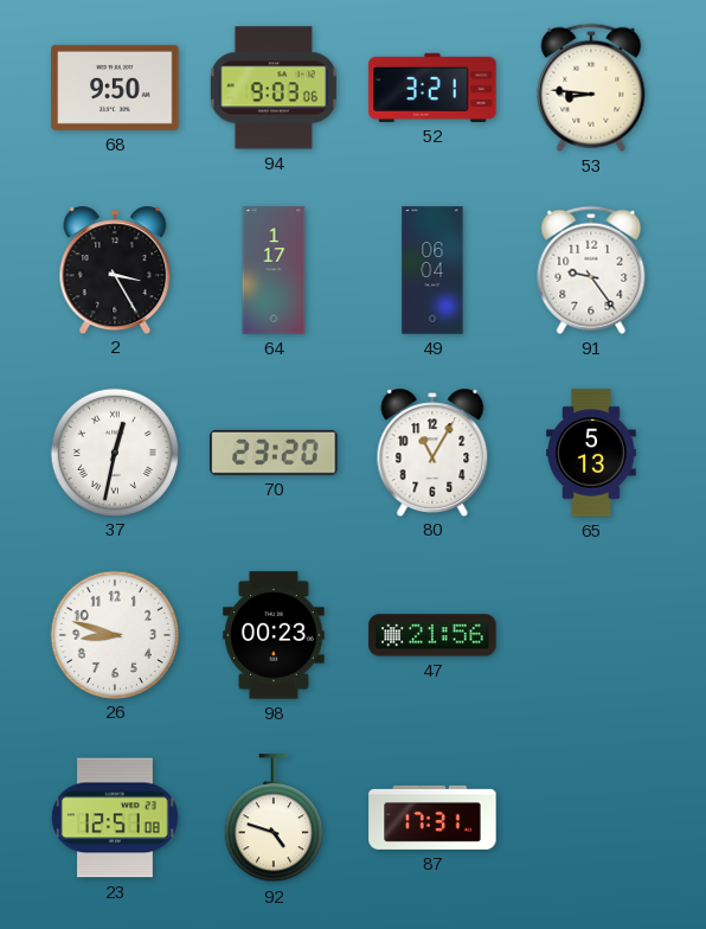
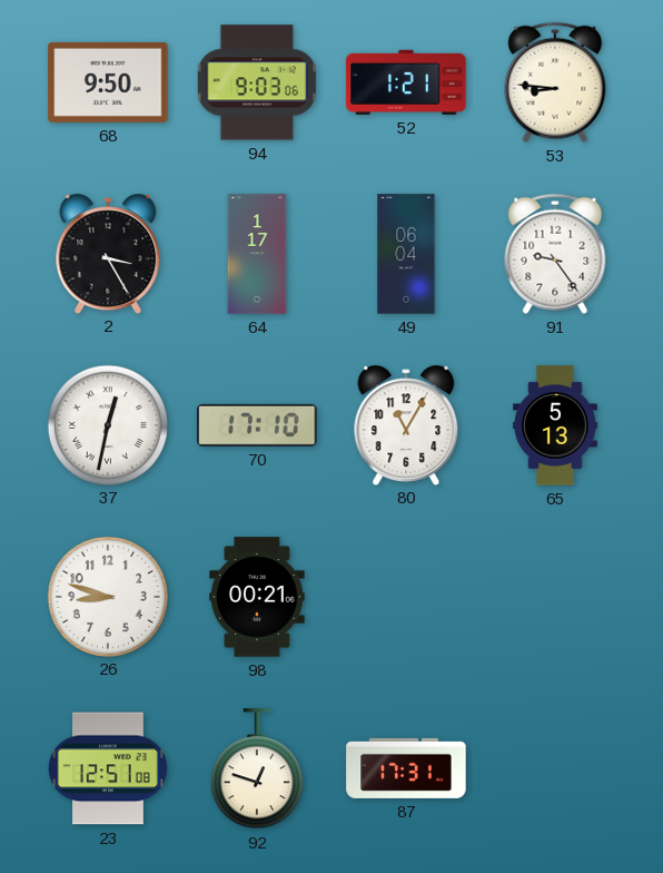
52: 3:21 -> 1:21
70: 23:20 -> 17:10
98: 00:23 -> 00:21
47: 21:56 -> none
92: 4:48 -> 12:48
